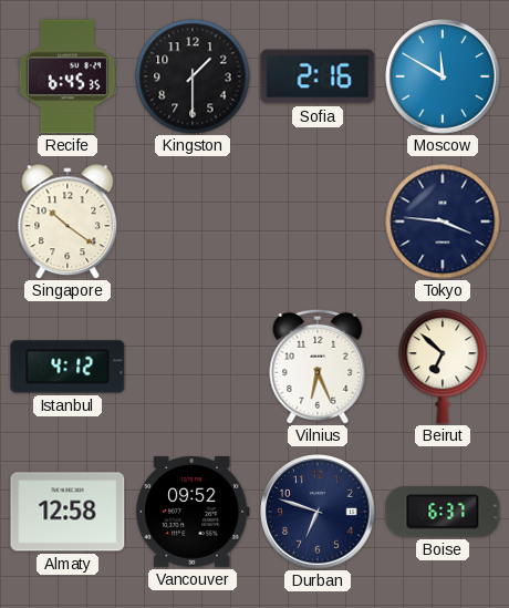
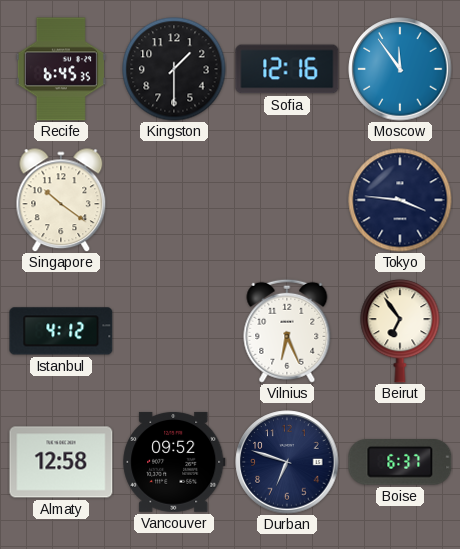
Sofia: 2:16 -> 12:16
Moscow: 11:50 -> 11:54
Beirut: 6:52 -> 6:54
